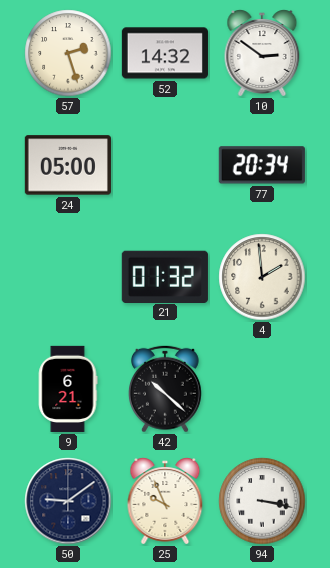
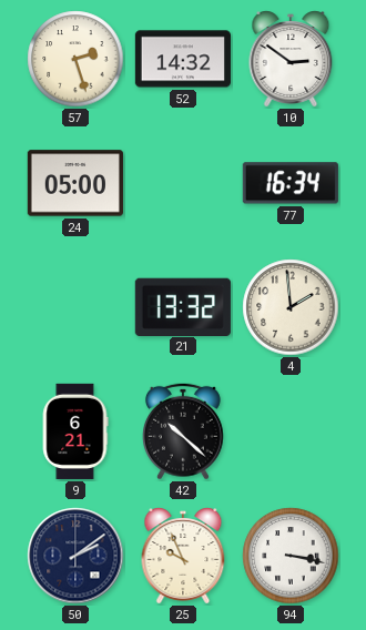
77: 20:34 -> 16:34
21: 01:32 -> 13:32
50: 9:09 -> 2:09
